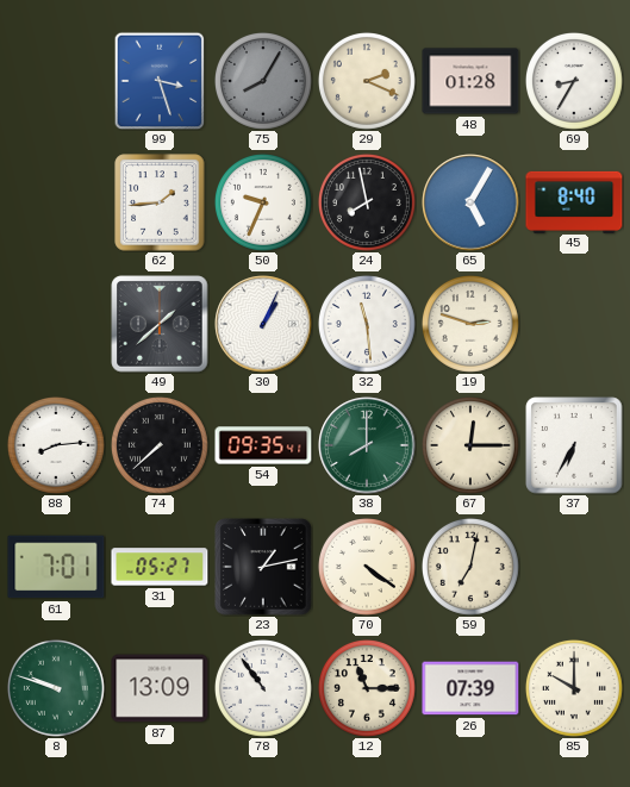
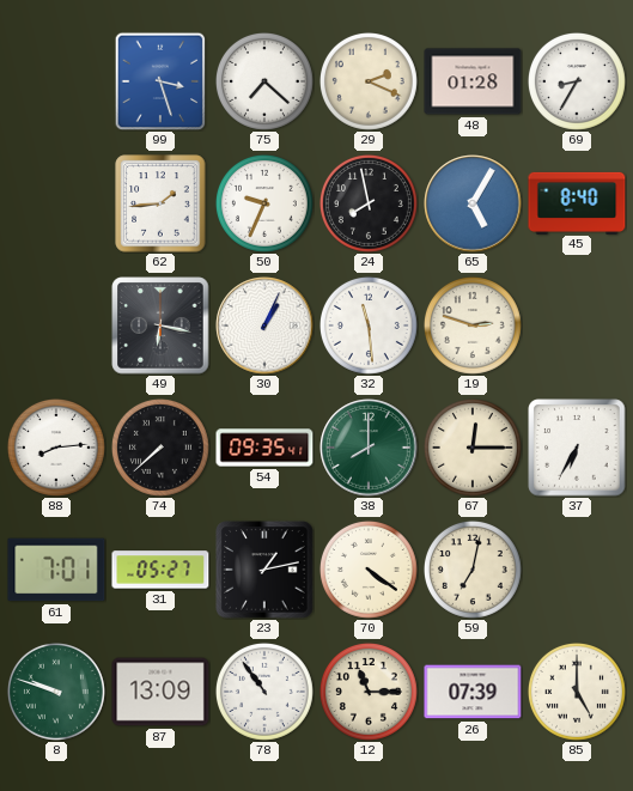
75: 8:05 -> 7:22
75 dial: grey -> white
49: 1:38 -> 6:17
85: 10:00 -> 5:00
